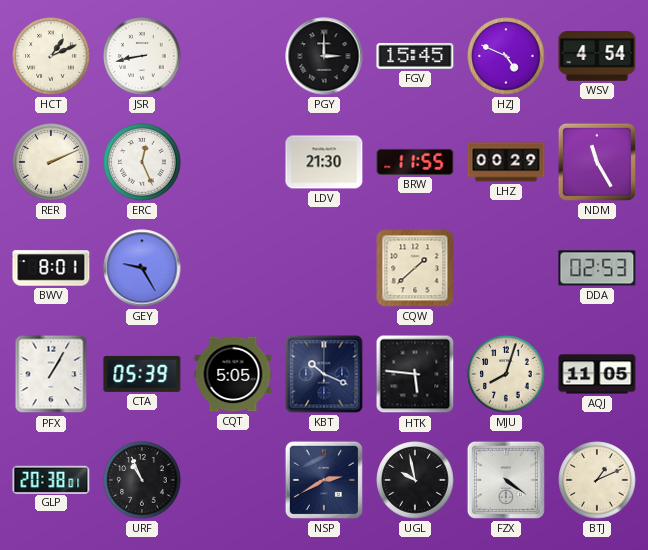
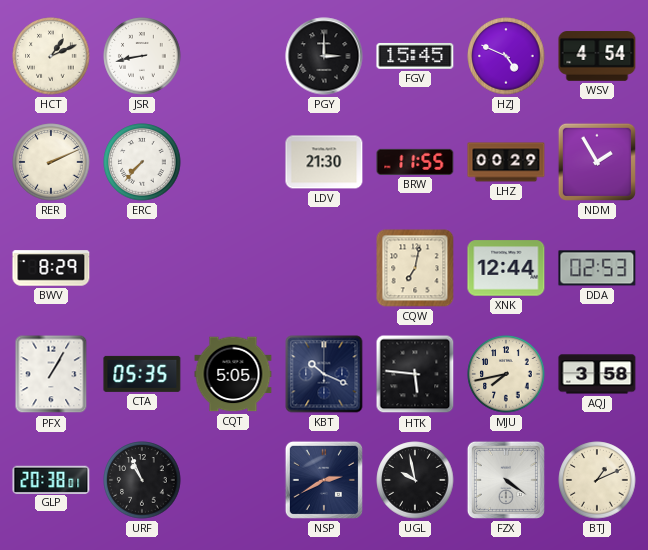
ERC: 12:26 -> 7:37
NDM: 11:25 -> 1:55
BWV: 8:01 -> 8:29
GEY: 9:25 -> none
CQW: 1:38 -> 7:02
XNK: none -> 12:44
CTA: 05:39 -> 05:35
MJU: 8:03 -> 7:43
AQJ: 11:05 -> 3:58
